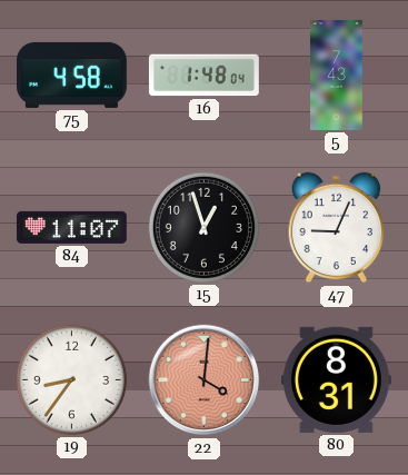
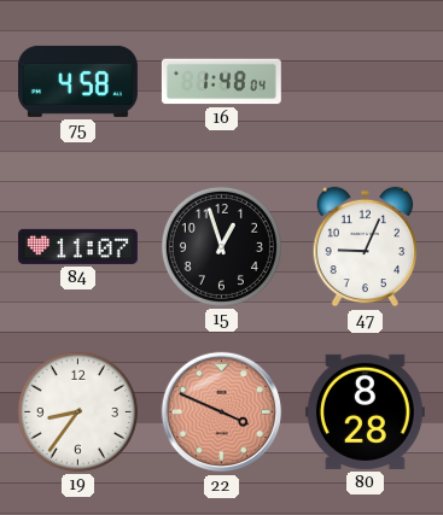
5: 7:43 -> none
22: 4:01 -> 3:49
80: 8:31 -> 8:28
